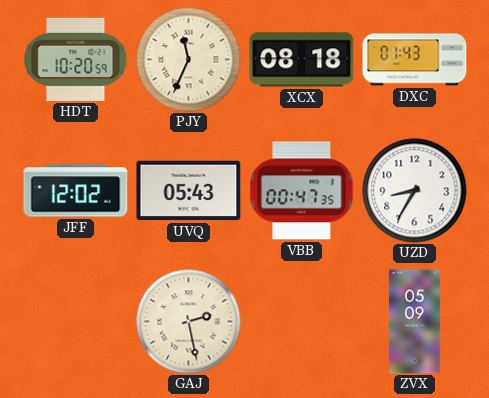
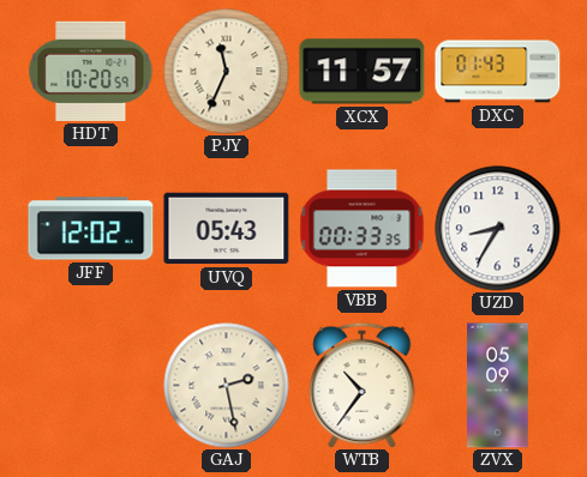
XCX: 08:18 -> 11:57
VBB: 00:47 -> 00:33
WTB: none -> 10:36
